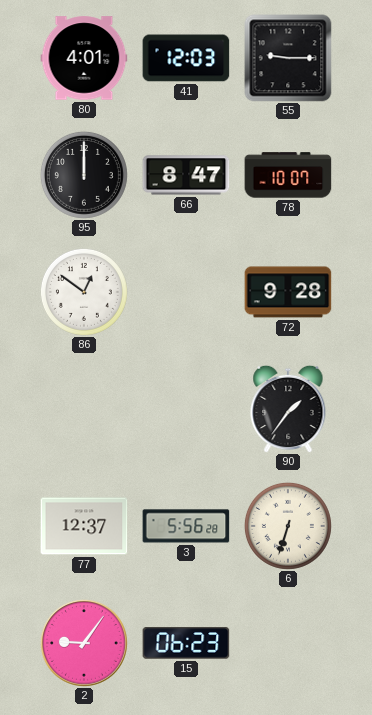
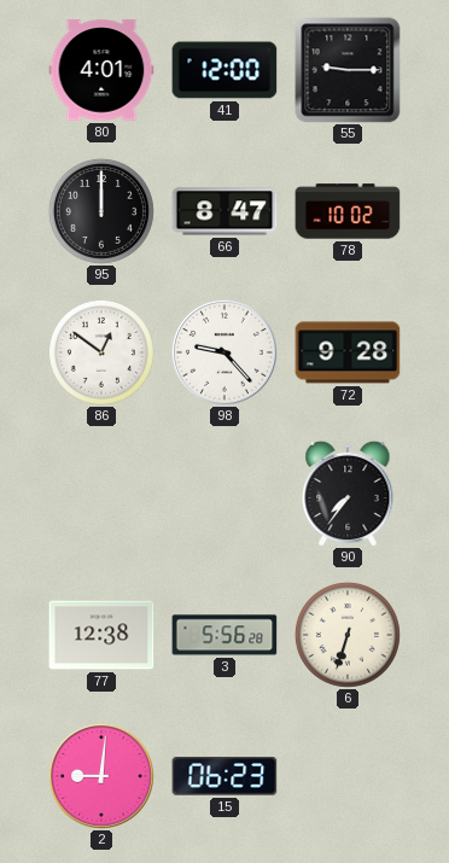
41: 12:03 -> 12:00
78: 10:07 -> 10:02
98: none -> 9:23
90: 1:36 -> 7:36
77: 12:37 -> 12:38
2: 9:06 -> 9:01
